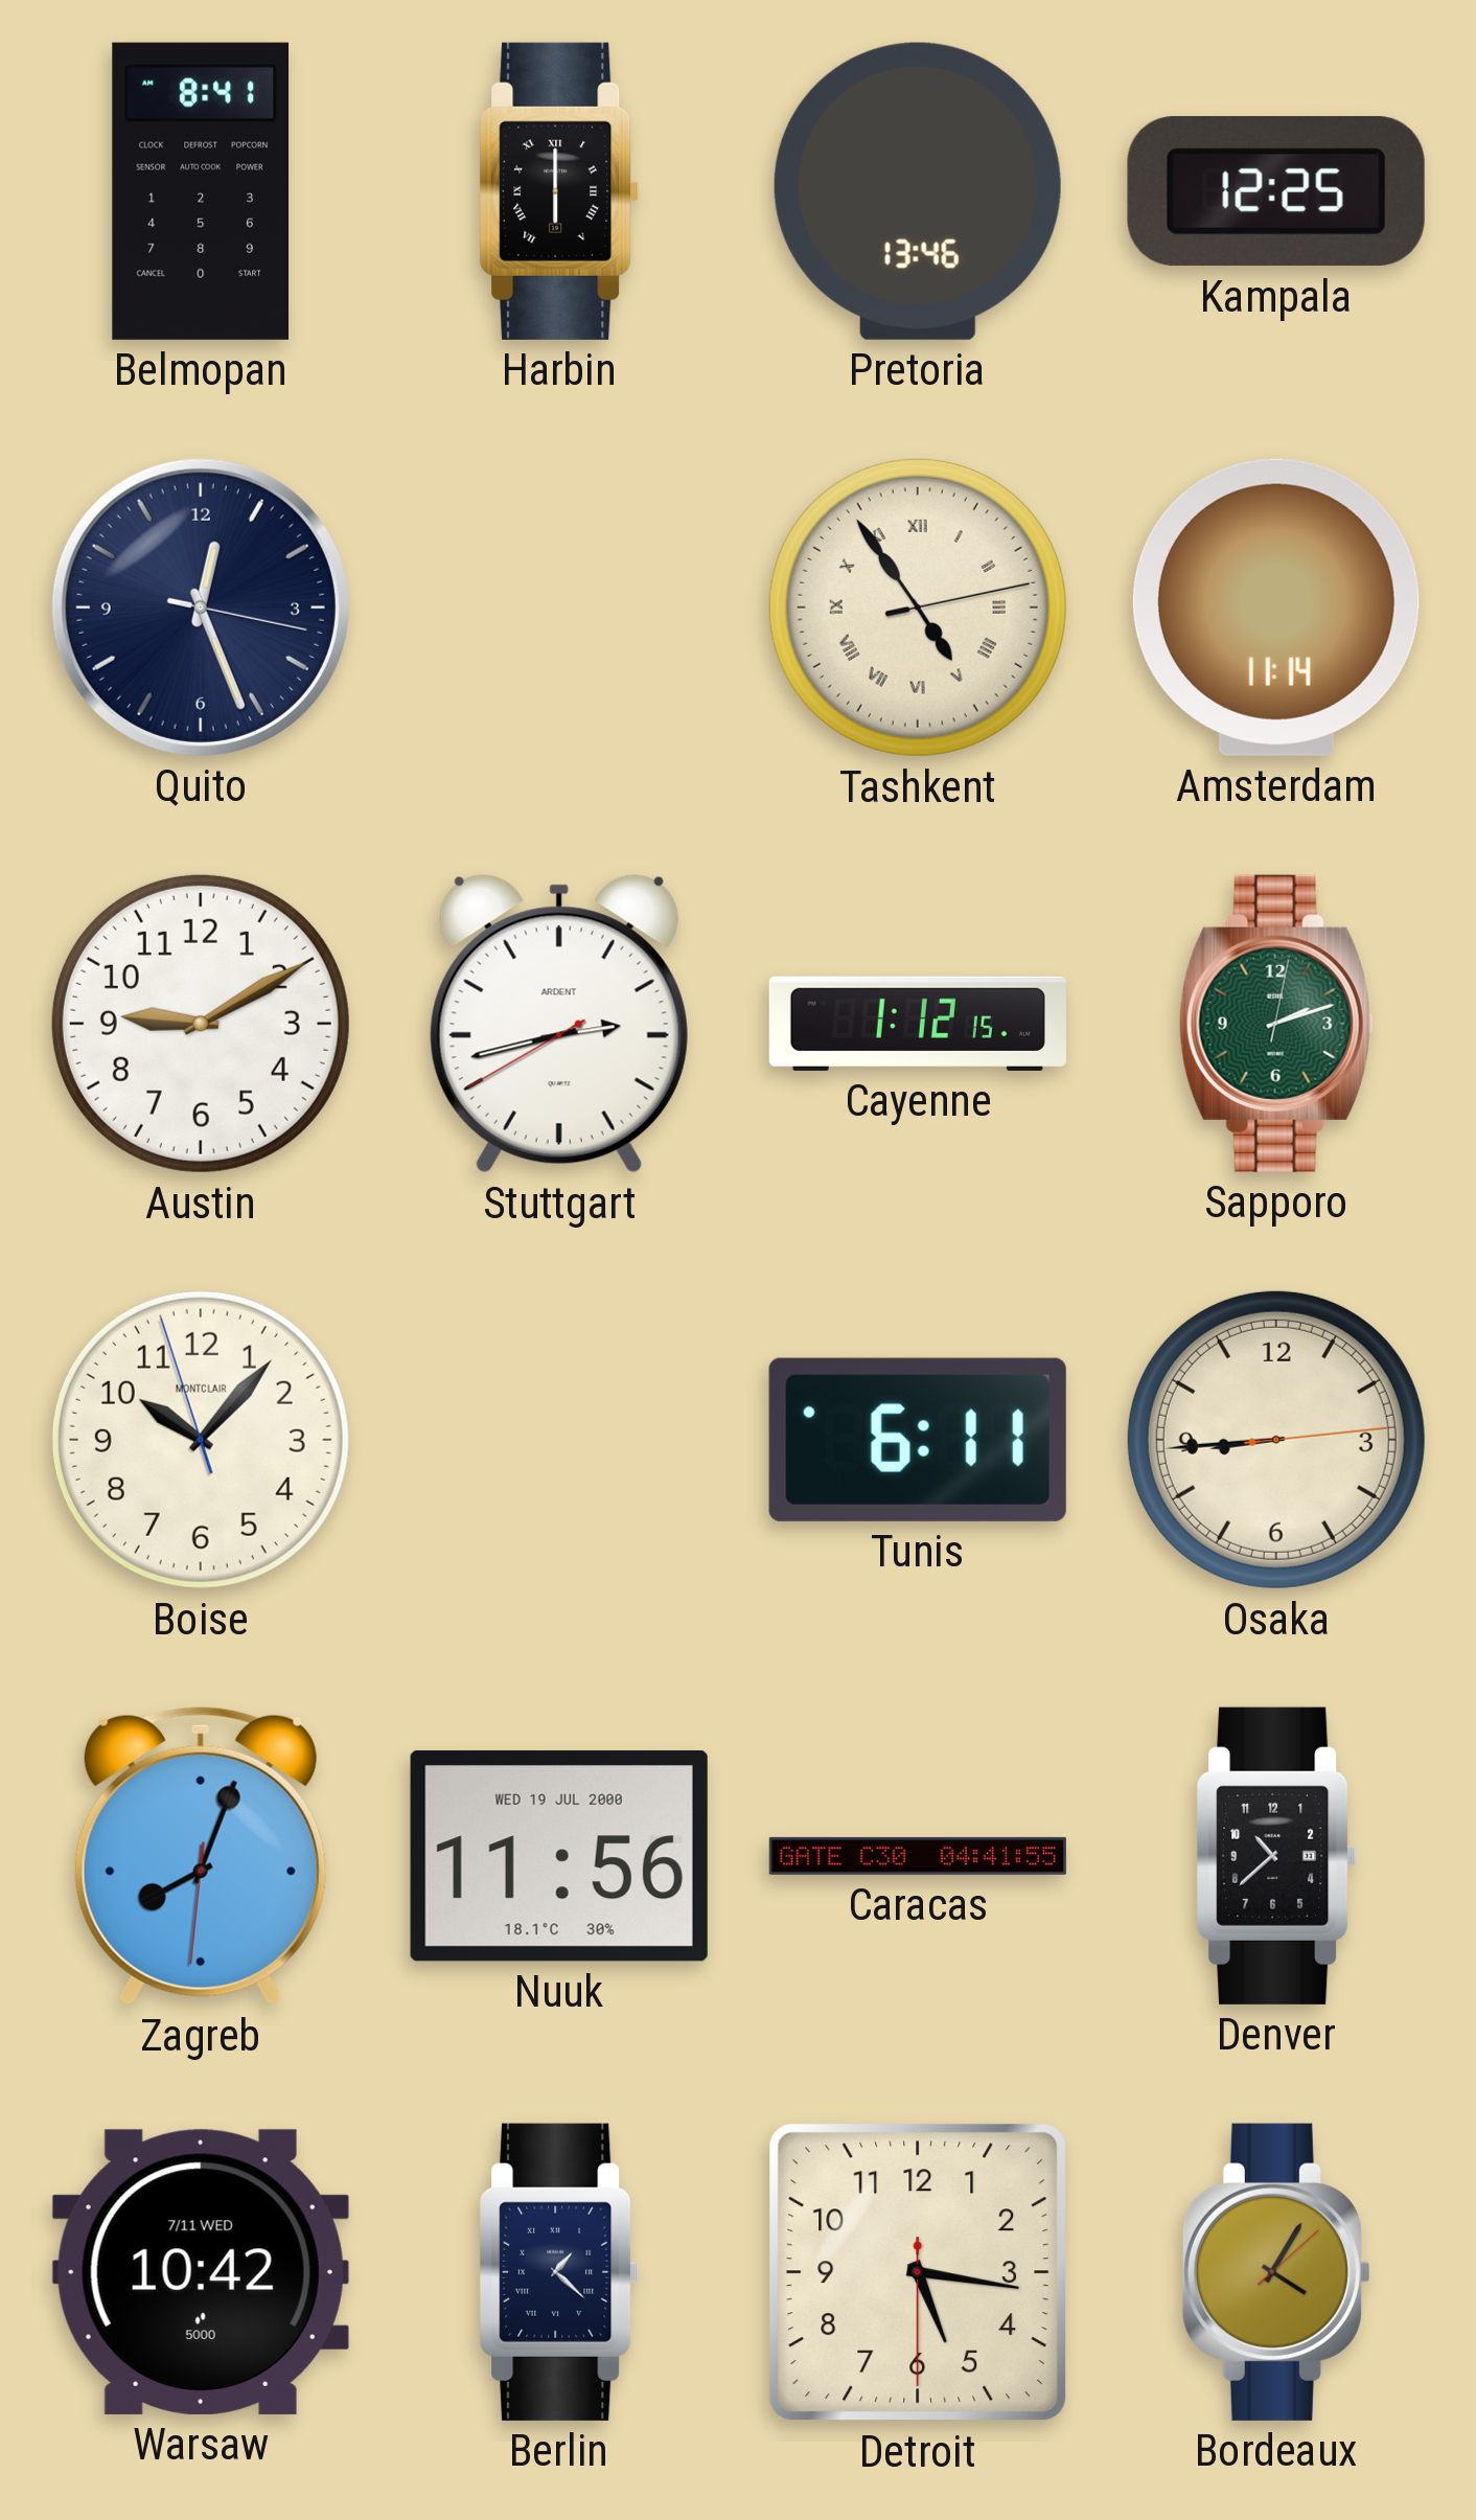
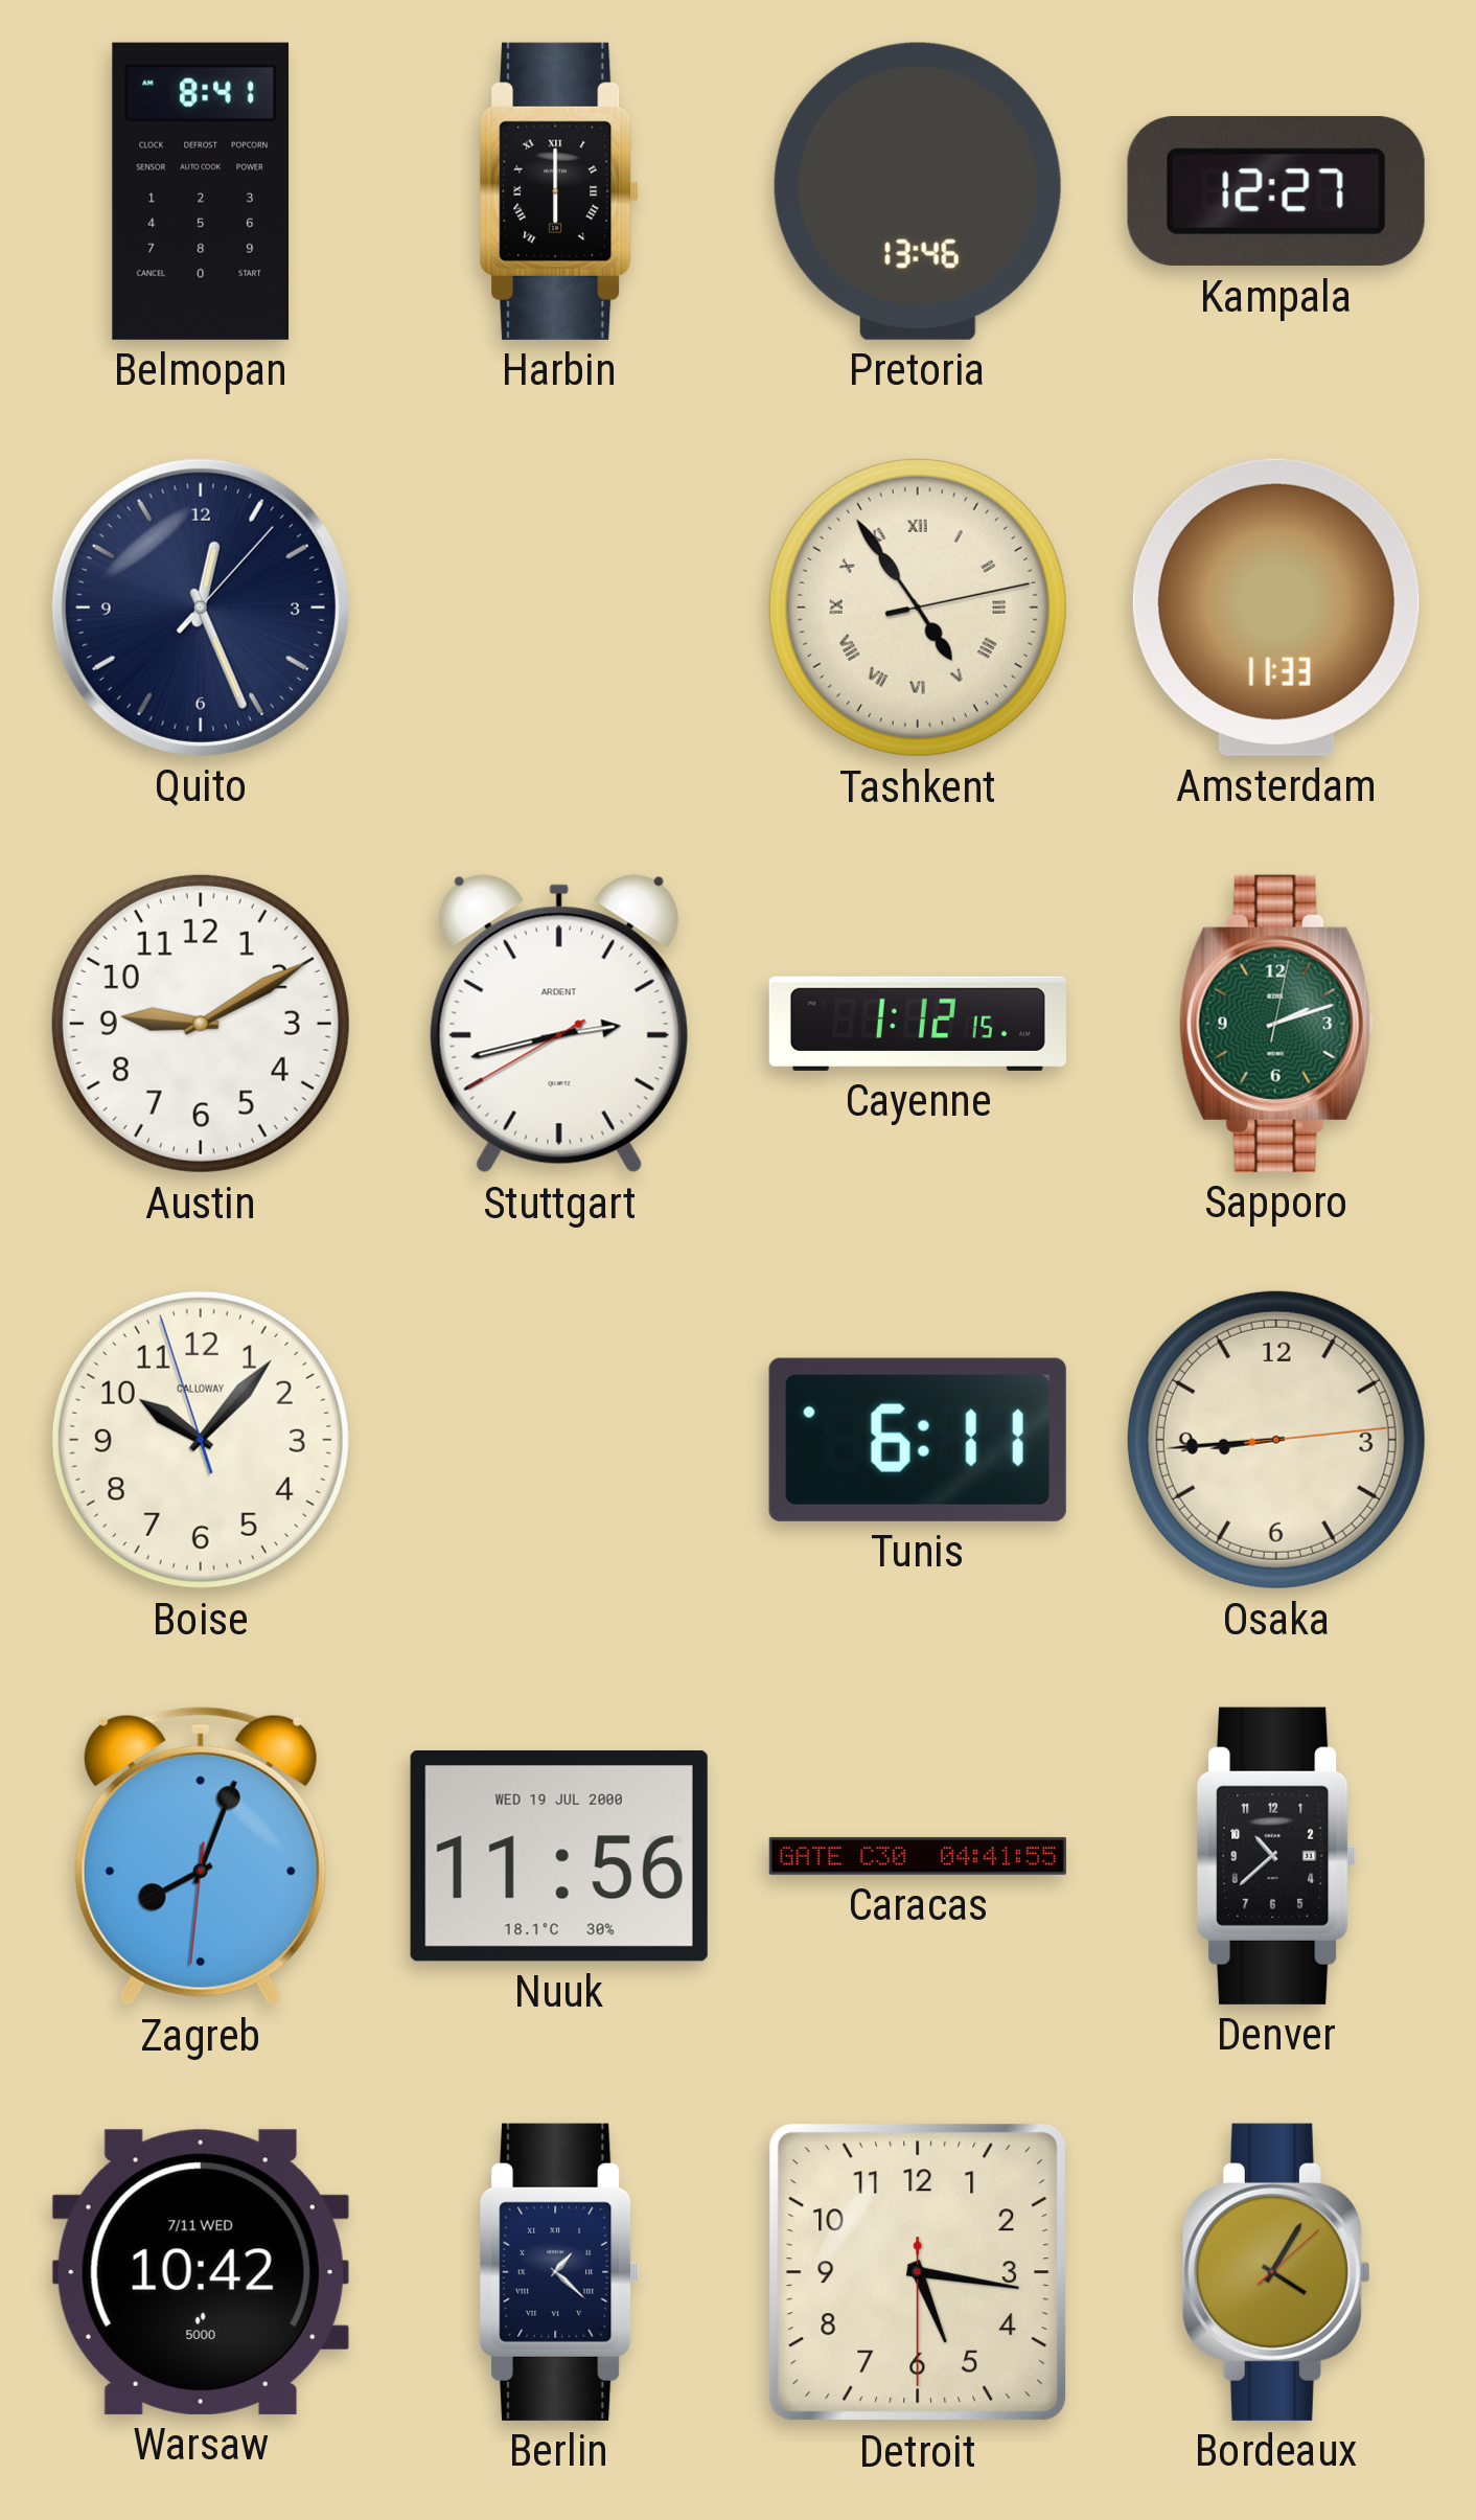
Kampala: 12:25 -> 12:27
Quito: 12:26:17 -> 12:26:07
Amsterdam: 11:14 -> 11:33
Boise brand: MONTCLAIR -> CALLOWAY
